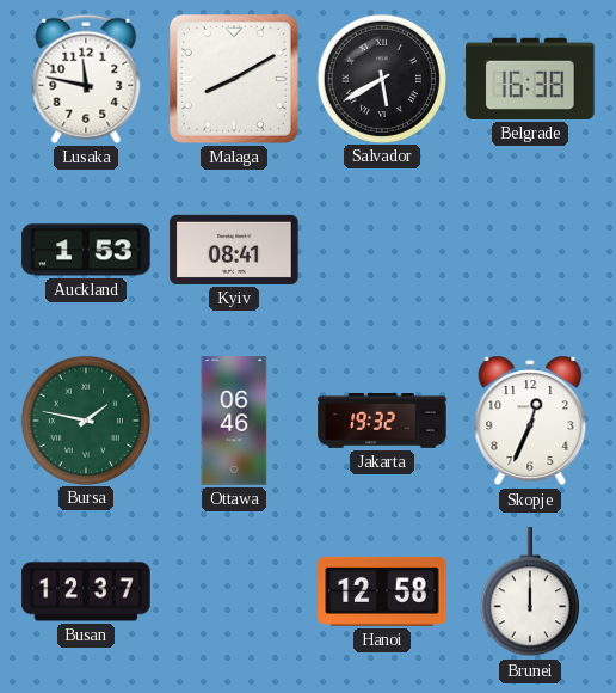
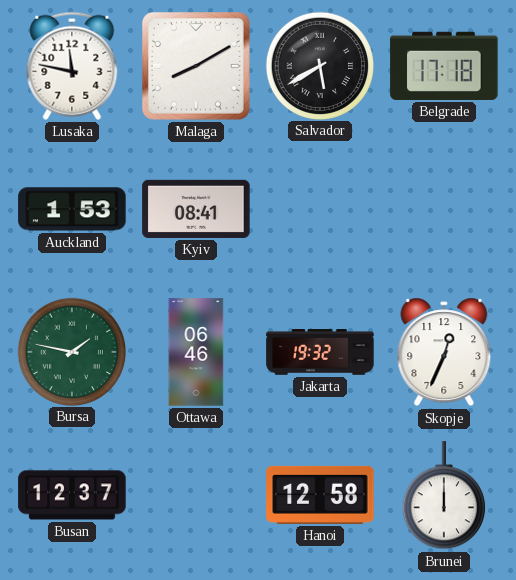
Belgrade: 16:38 -> 17:18
